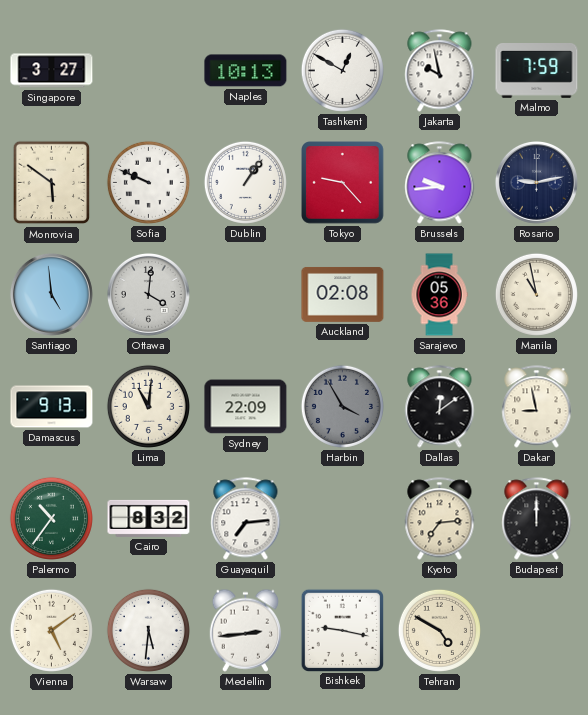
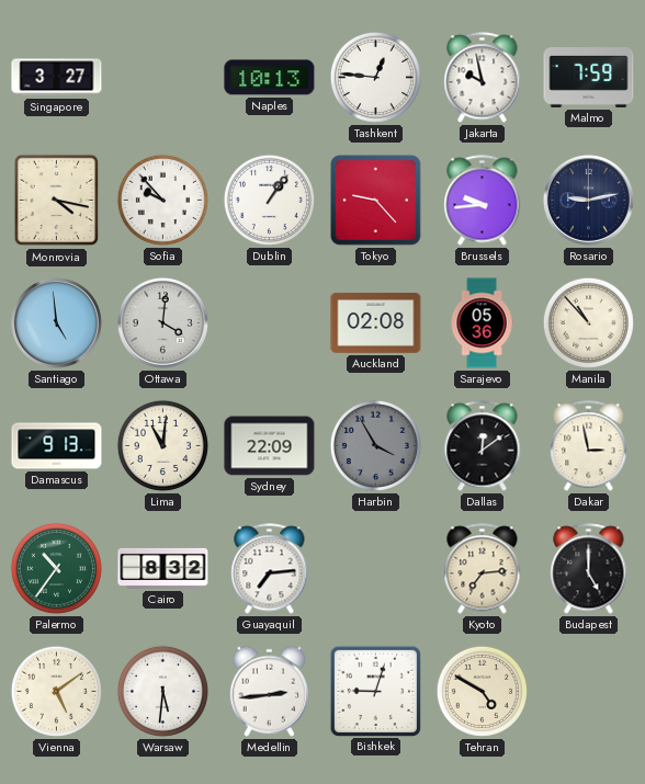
Tashkent: 12:50 -> 12:46
Monrovia: 5:51 -> 4:17
Sofia: 9:49 -> 9:53
Manila: 10:58 -> 10:53
Dakar: 8:58 -> 2:58
Budapest: 12:00 -> 5:00
Bishkek: 9:17 -> 9:03
